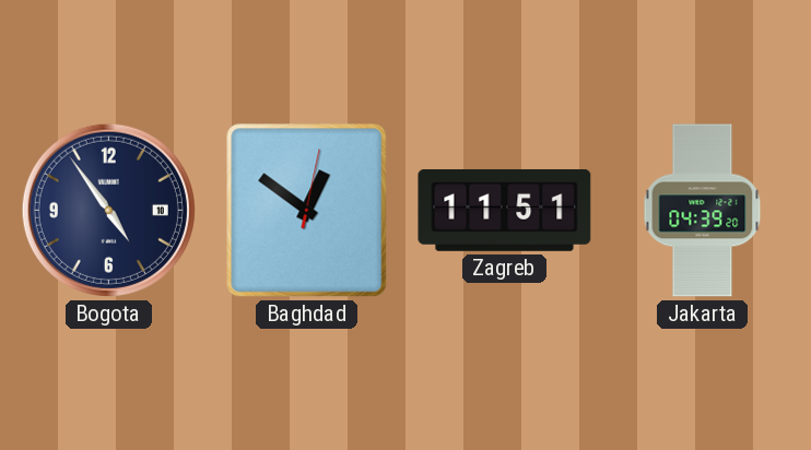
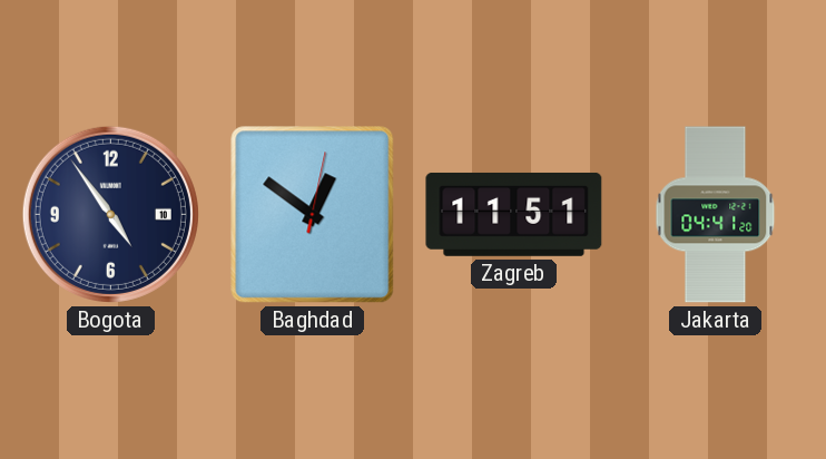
Jakarta: 04:39 -> 04:41
